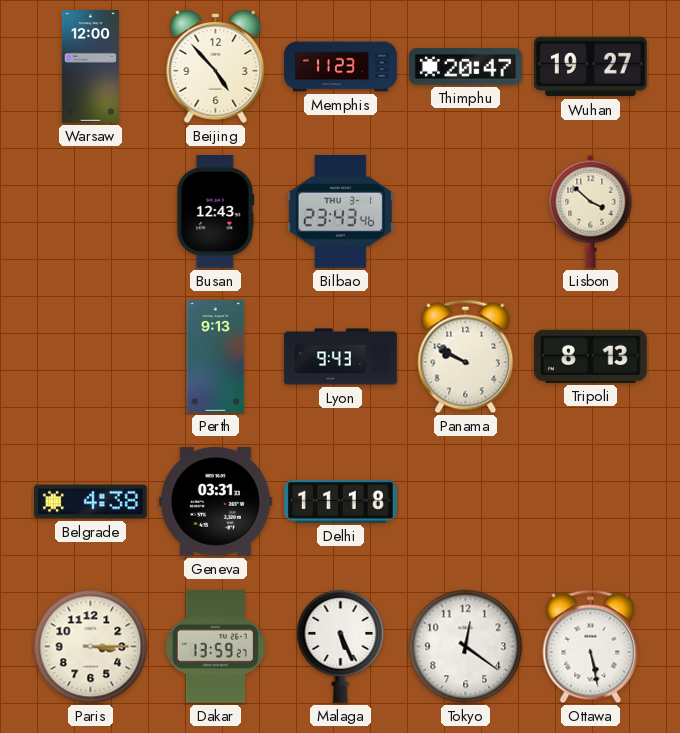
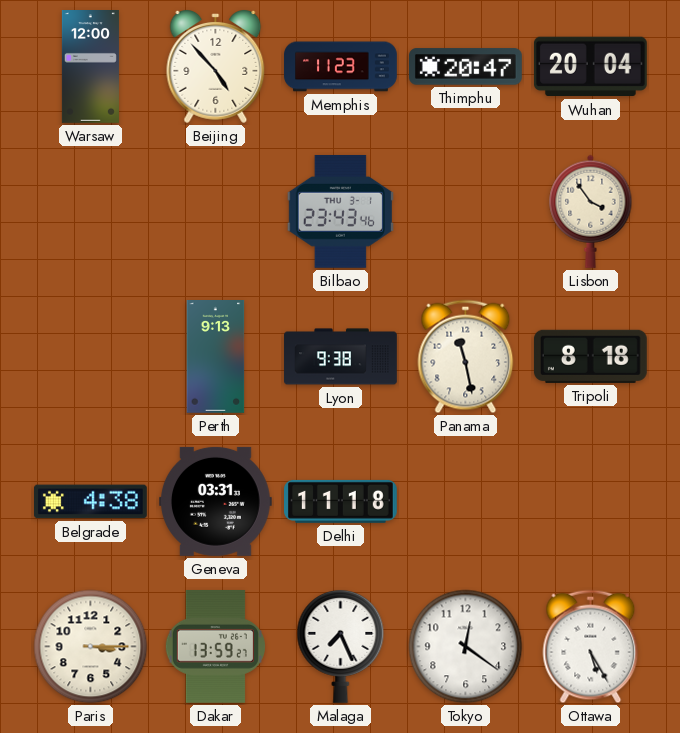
Wuhan: 19:27 -> 20:04
Busan: 12:43 -> none
Lisbon: 3:52 -> 3:54
Lyon: 9:43 -> 9:38
Panama: 9:50 -> 11:28
Tripoli: 8:13 -> 8:18
Malaga: 5:26 -> 7:26
Ottawa: 5:28 -> 5:25
